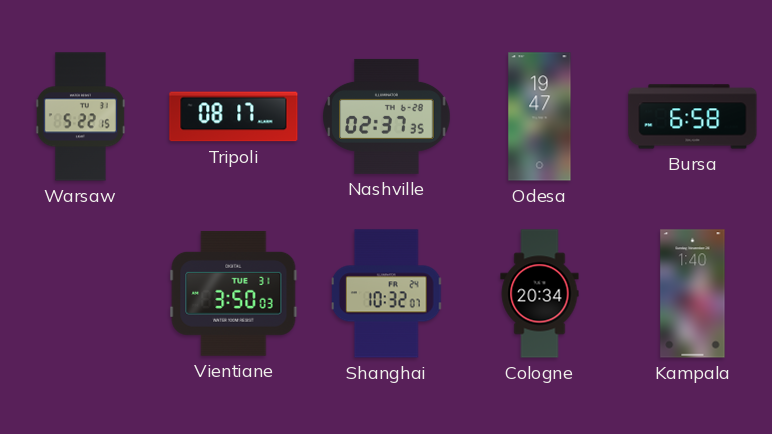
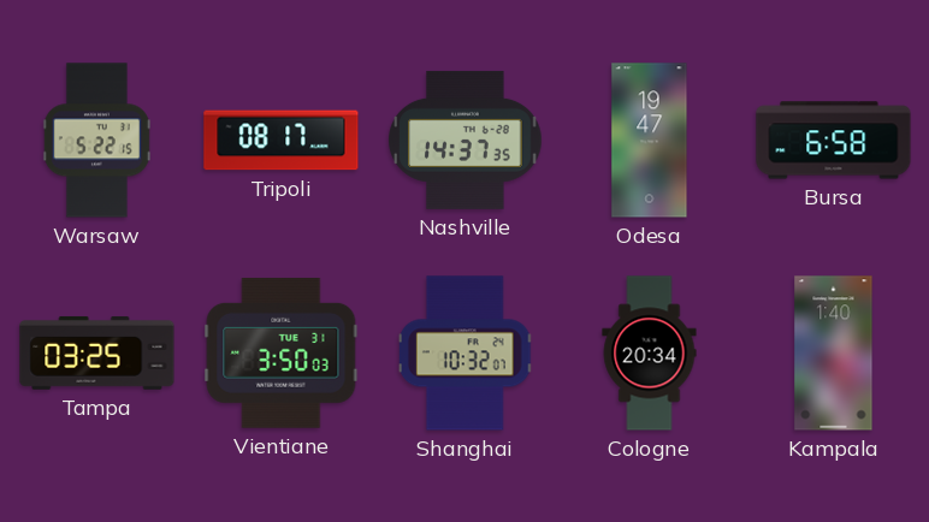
Nashville: 02:37 -> 14:37
Tampa: none -> 03:25
